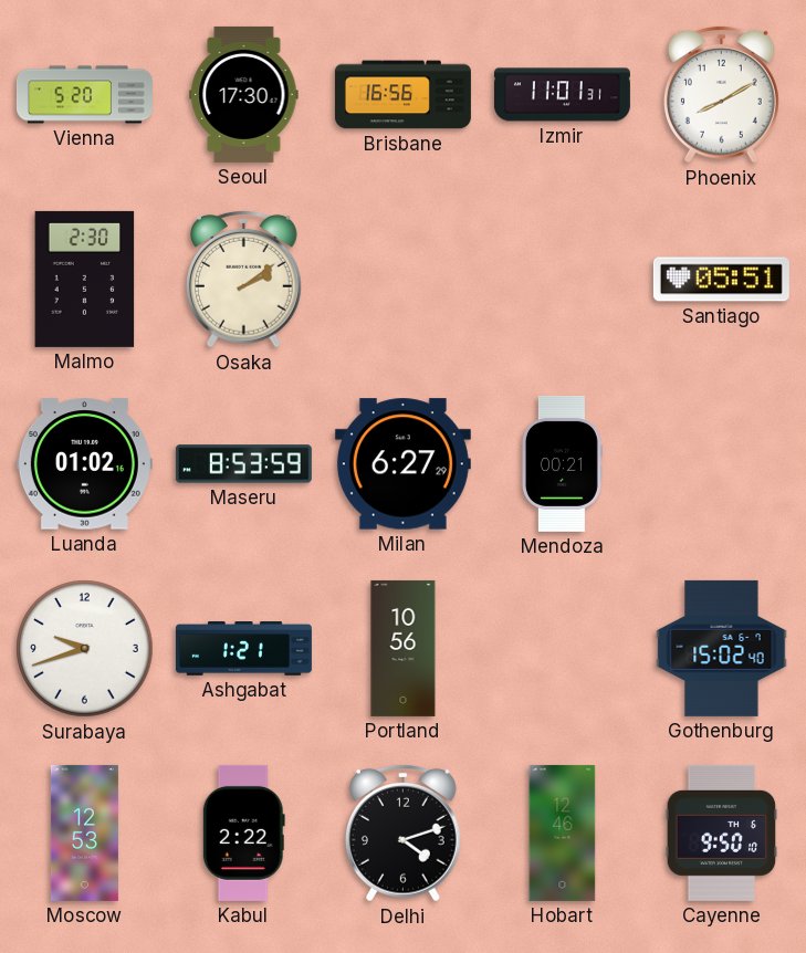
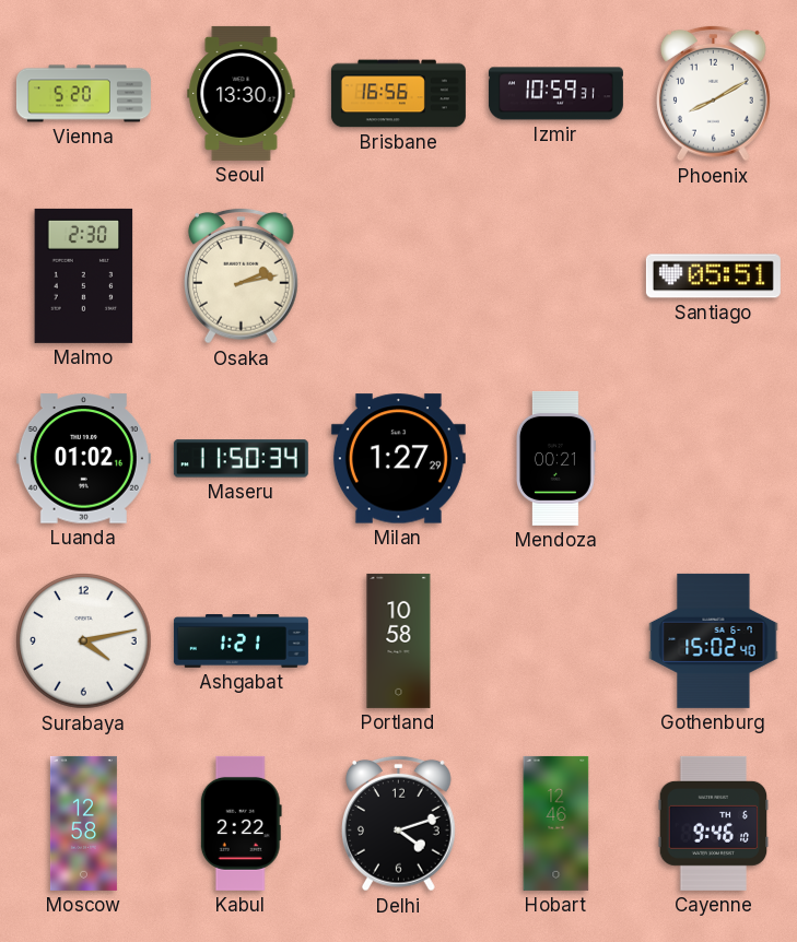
Seoul: 17:30 -> 13:30
Izmir: 11:01 -> 10:59
Osaka: 2:09 -> 2:13
Maseru: 8:53 -> 11:50
Milan: 6:27 -> 1:27
Surabaya: 9:42 -> 4:13
Portland: 10:56 -> 10:58
Moscow: 12:53 -> 12:58
Cayenne: 9:50 -> 9:46
